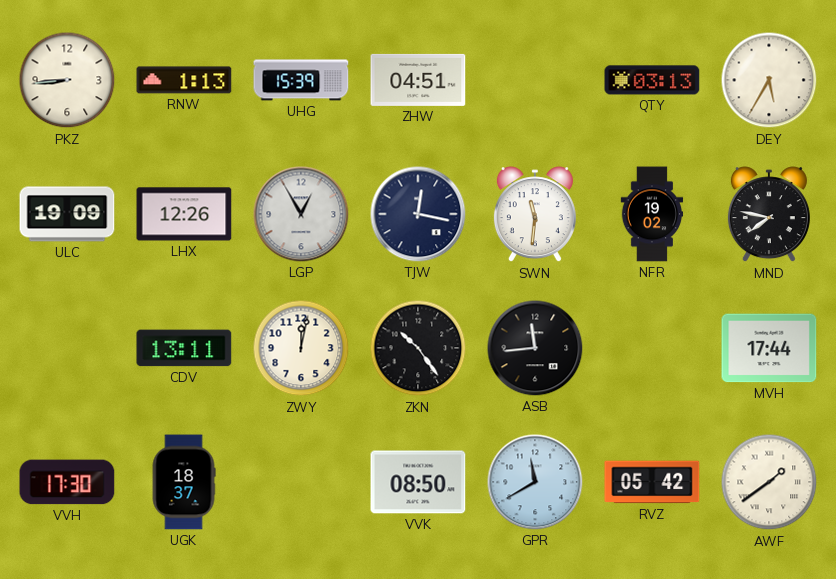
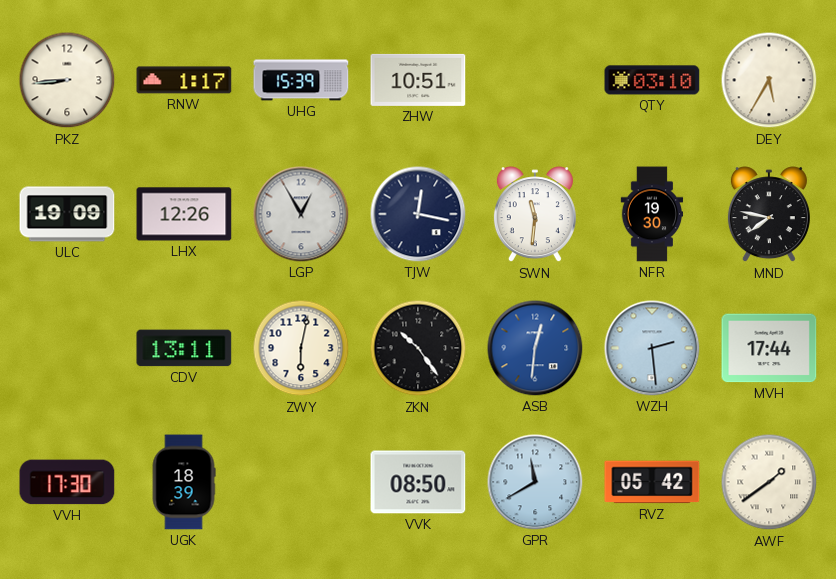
RNW: 1:13 -> 1:17
ZHW: 04:51 -> 10:51
QTY: 03:13 -> 03:10
NFR: 19:02 -> 19:30
ZWY: 12:02 -> 6:02
ASB: 11:44 -> 12:31
ASB dial: black -> blue
WZH: none -> 2:29
UGK: 18:37 -> 18:39
